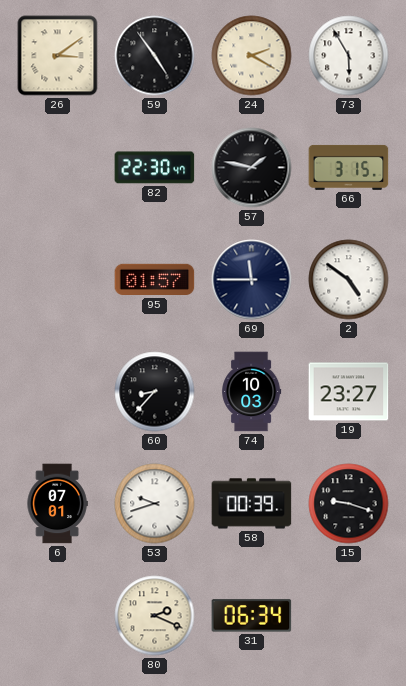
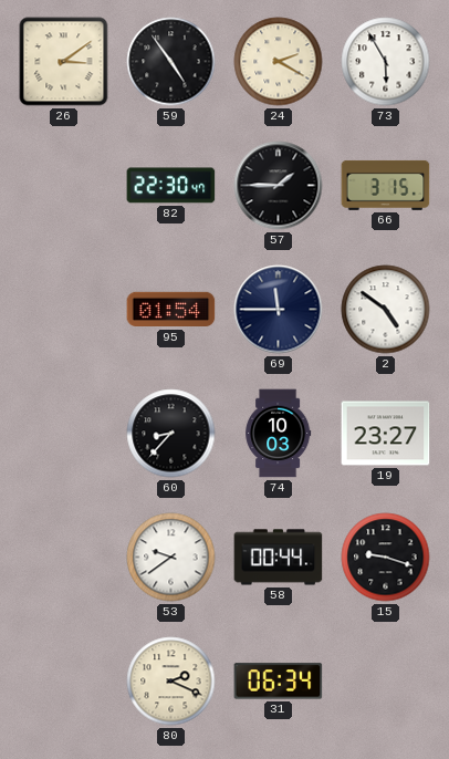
57: 1:47 -> 1:45
95: 01:57 -> 01:54
6: 07:01 -> none
53: 9:42 -> 9:39
58: 00:39 -> 00:44
